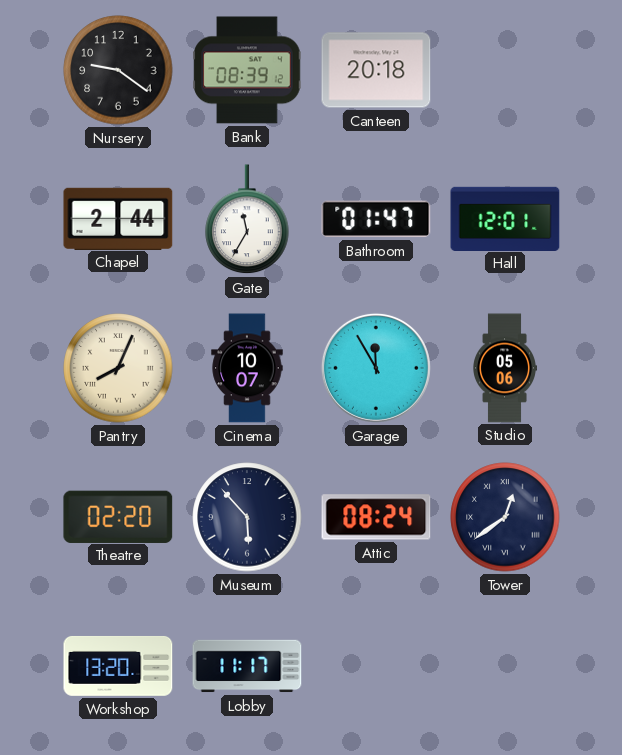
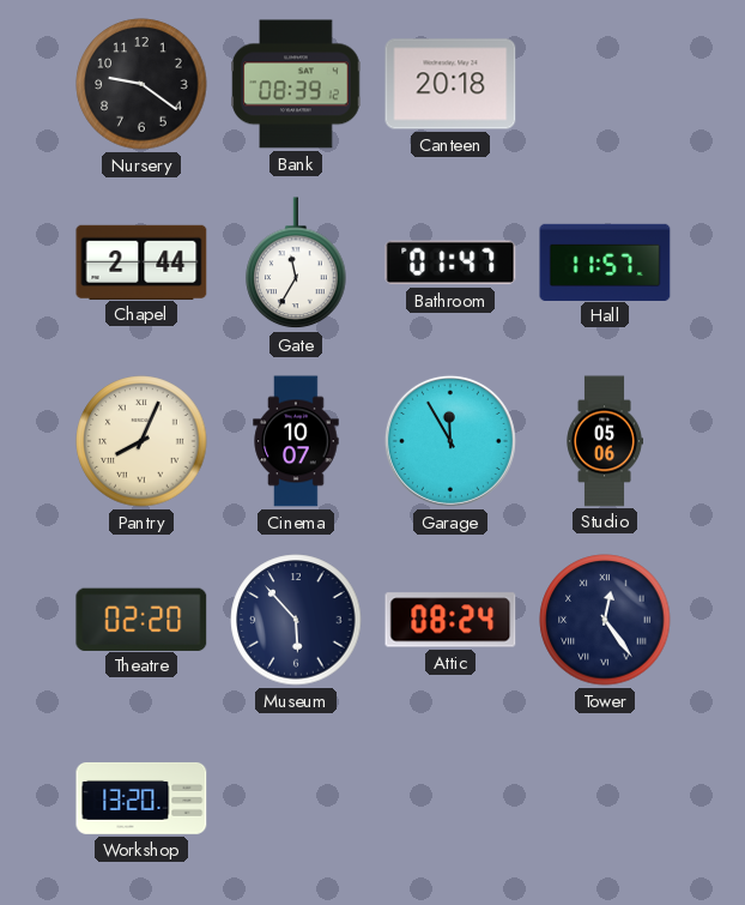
Hall: 12:01 -> 11:57
Tower: 12:39 -> 12:24
Lobby: 11:17 -> none
